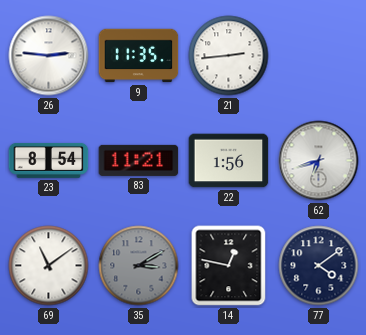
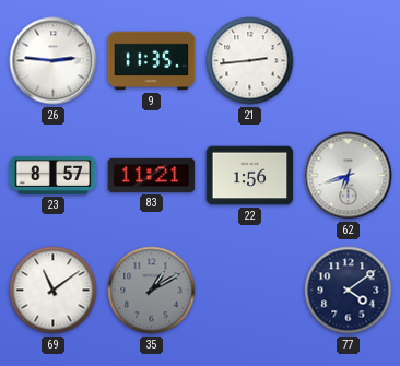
23: 8:54 -> 8:57
35: 3:10 -> 1:10
14: 12:47 -> none
